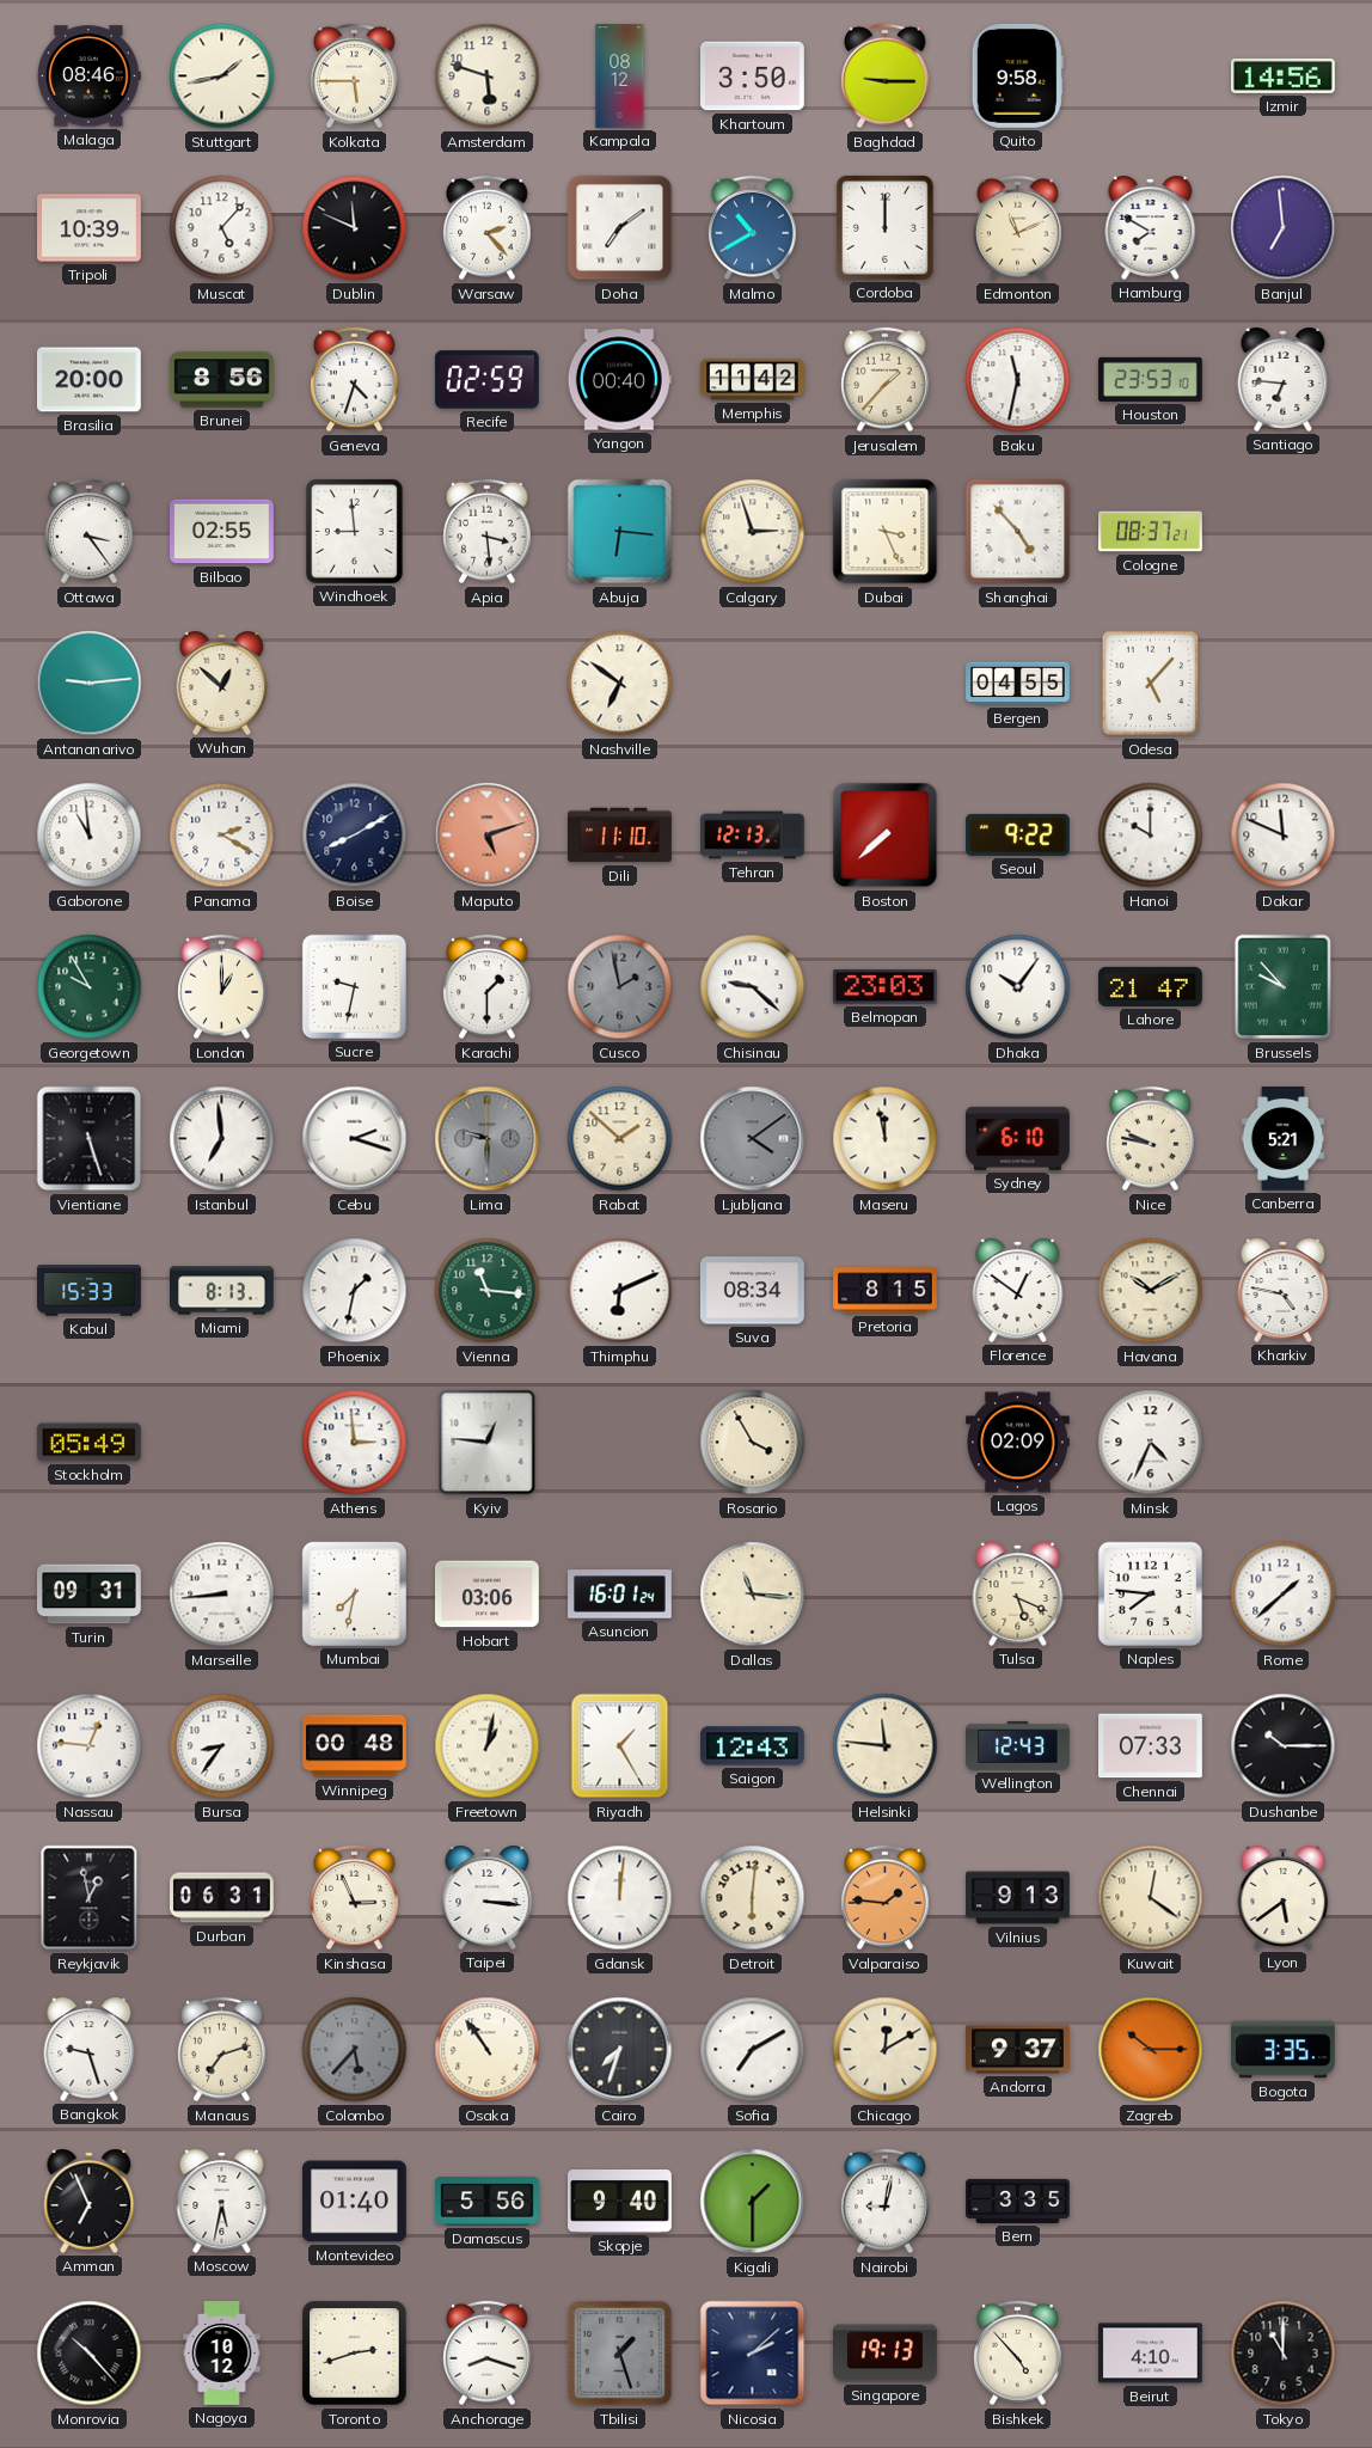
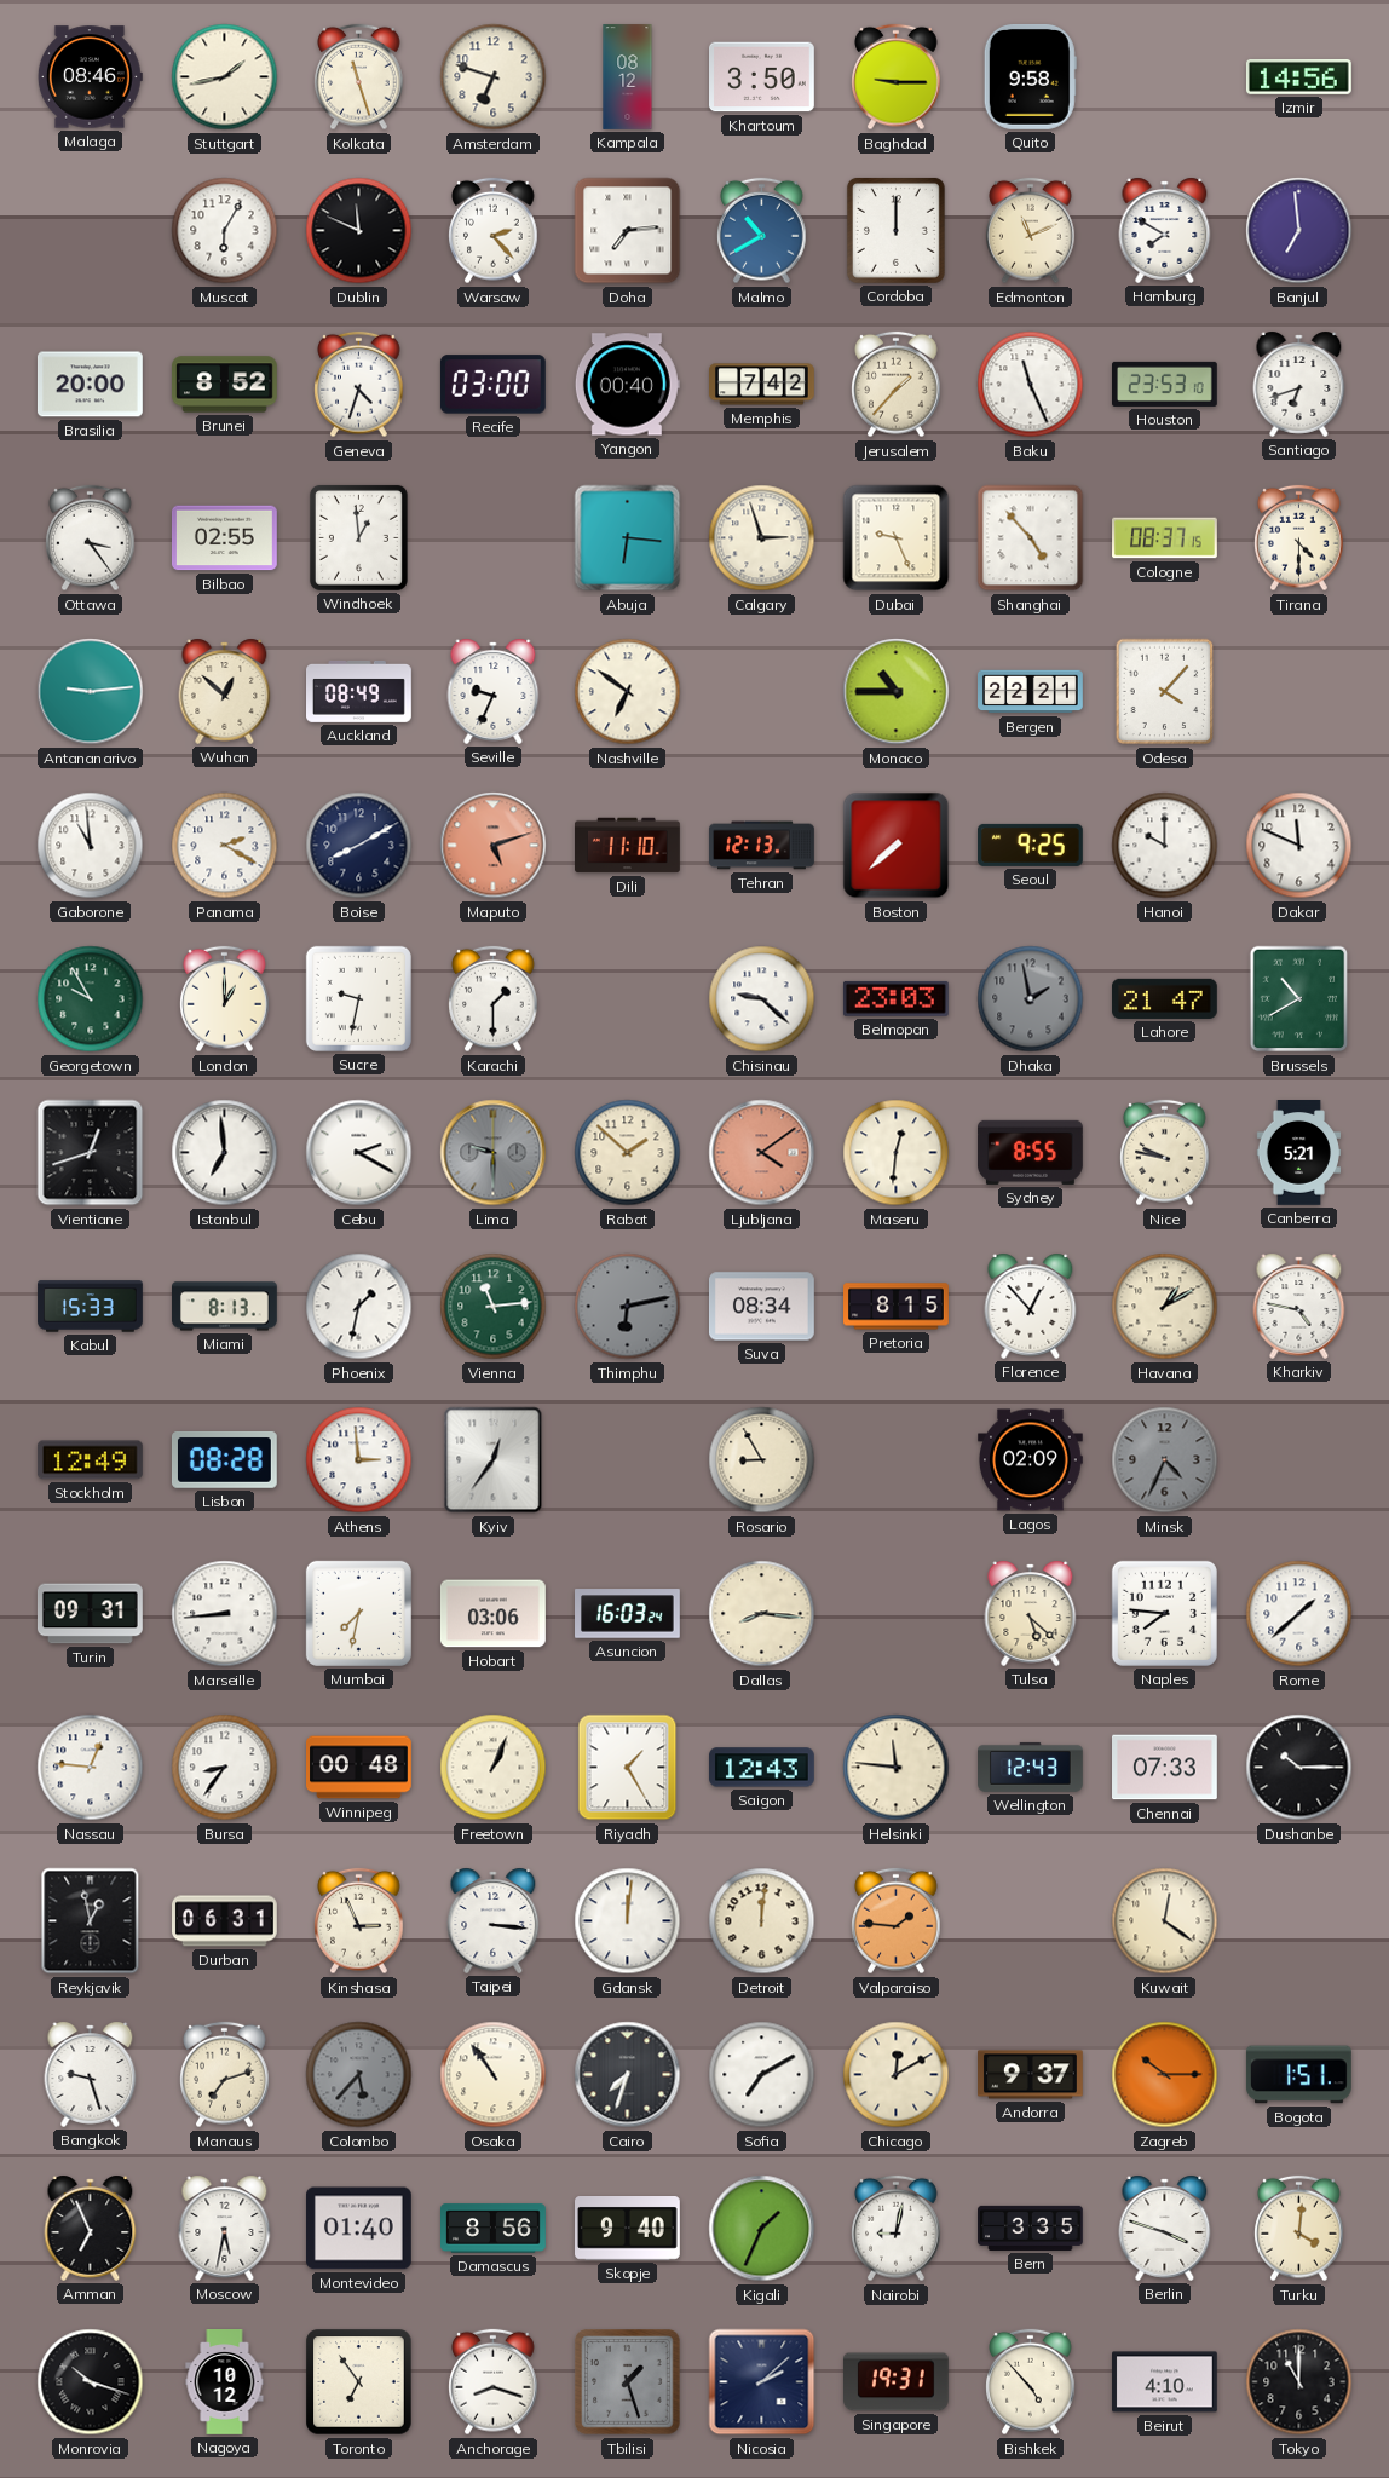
Kolkata: 5:45 -> 11:27
Amsterdam: 5:48 -> 6:48
Tripoli: 10:39 -> none
Muscat: 5:07 -> 6:05
Doha: 7:09 -> 7:14
Brunei: 8:56 -> 8:52
Recife: 02:59 -> 03:00
Memphis: 11:42 -> 7:42
Baku: 11:32 -> 11:26
Santiago: 6:46 -> 6:42
Windhoek: 8:59 -> 12:59
Apia: 3:29 -> none
Dubai: 3:26 -> 9:26
Cologne: 08:37:21 -> 08:37:15
Tirana: none -> 4:30
Auckland: none -> 08:49
Seville: none -> 9:34
Monaco: none -> 10:45
Bergen: 04:55 -> 22:21
Odesa: 5:07 -> 4:07
Seoul: 9:22 -> 9:25
Cusco: 1:58 -> none
Dhaka: 10:06 -> 1:58
Dhaka dial: white -> grey
Brussels: 9:53 -> 10:40
Vientiane: 5:27 -> 12:42
Cebu: 2:18 -> 2:20
Ljubljana dial: grey -> salmon
Maseru: 11:58 -> 12:31
Sydney: 6:10 -> 8:55
Vienna: 11:16 -> 11:14
Thimphu: 6:11 -> 6:13
Thimphu dial: white -> grey
Florence: 12:51 -> 12:53
Havana: 10:10 -> 1:10
Stockholm: 05:49 -> 12:49
Lisbon: none -> 08:28
Kyiv: 12:46 -> 12:36
Rosario: 3:55 -> 8:55
Minsk dial: white -> grey
Asuncion: 16:01 -> 16:03
Dallas: 11:16 -> 8:16
Tulsa: 5:19 -> 5:22
Freetown: 1:02 -> 1:04
Detroit: 6:01 -> 12:01
Vilnius: 9:13 -> none
Lyon: 5:39 -> none
Bogota: 3:35 -> 1:51
Damascus: 5:56 -> 8:56
Kigali: 1:30 -> 1:34
Berlin: none -> 3:48
Turku: none -> 4:01
Monrovia: 10:23 -> 10:18
Toronto: 2:42 -> 6:54
Singapore: 19:13 -> 19:31
